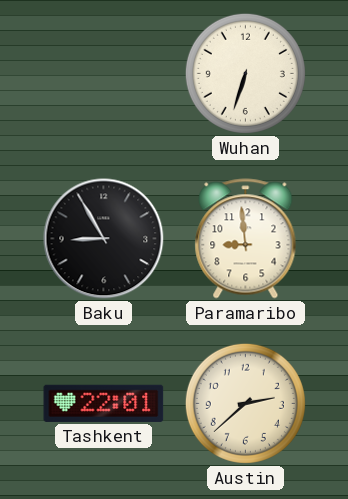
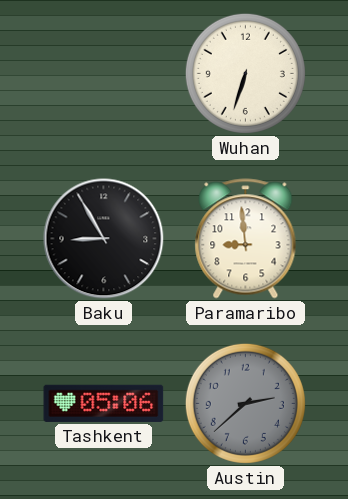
Tashkent: 22:01 -> 05:06
Austin dial: cream -> grey
